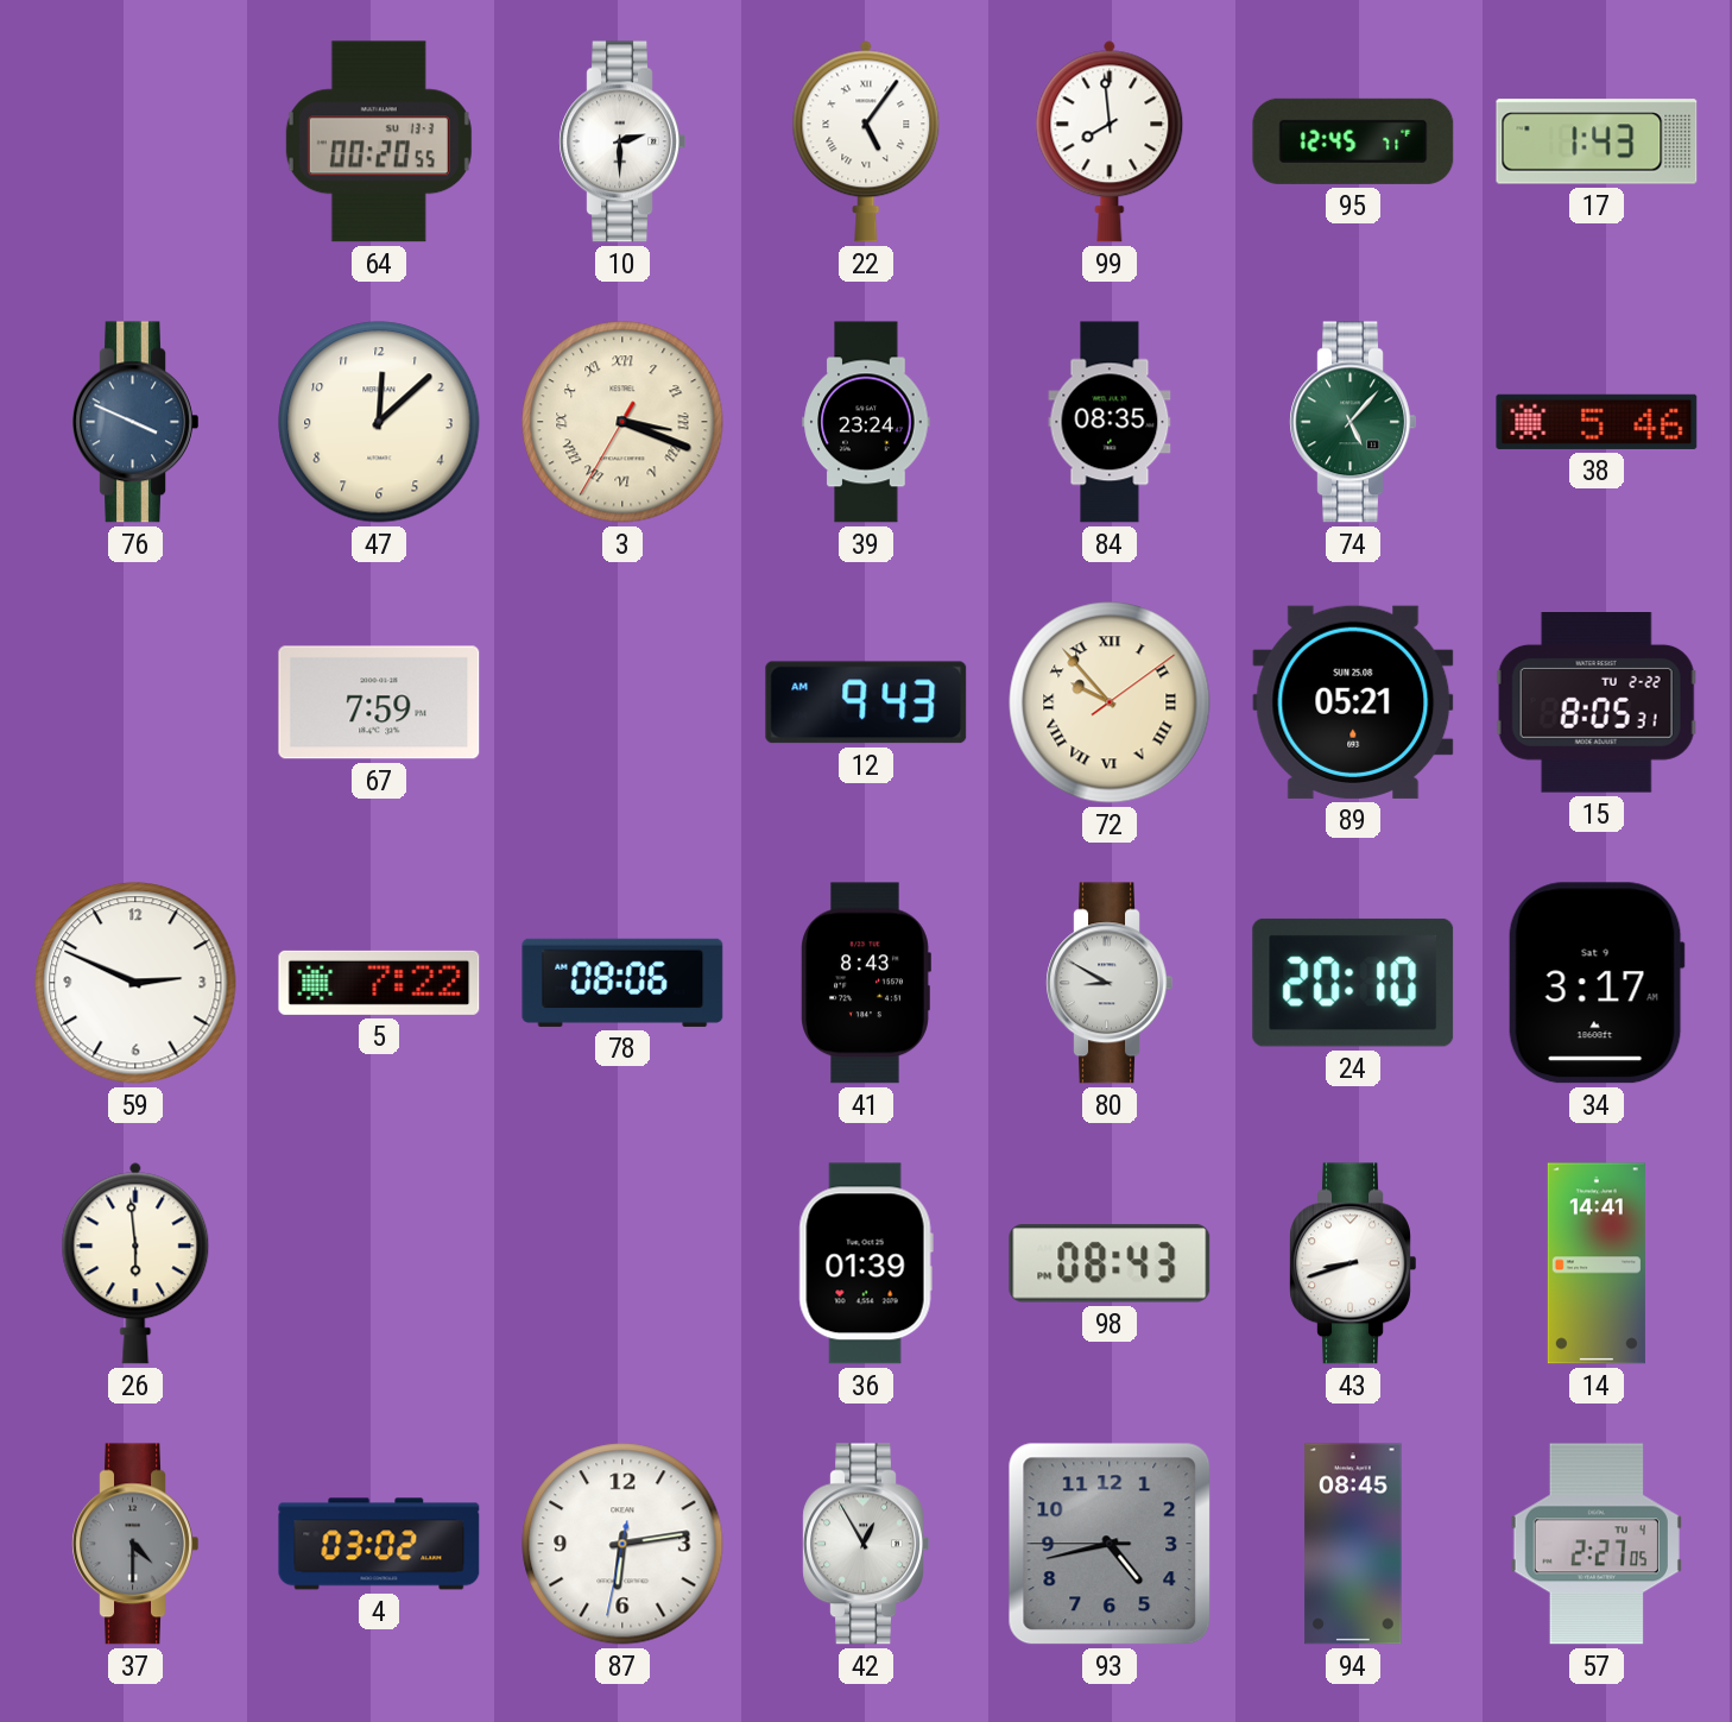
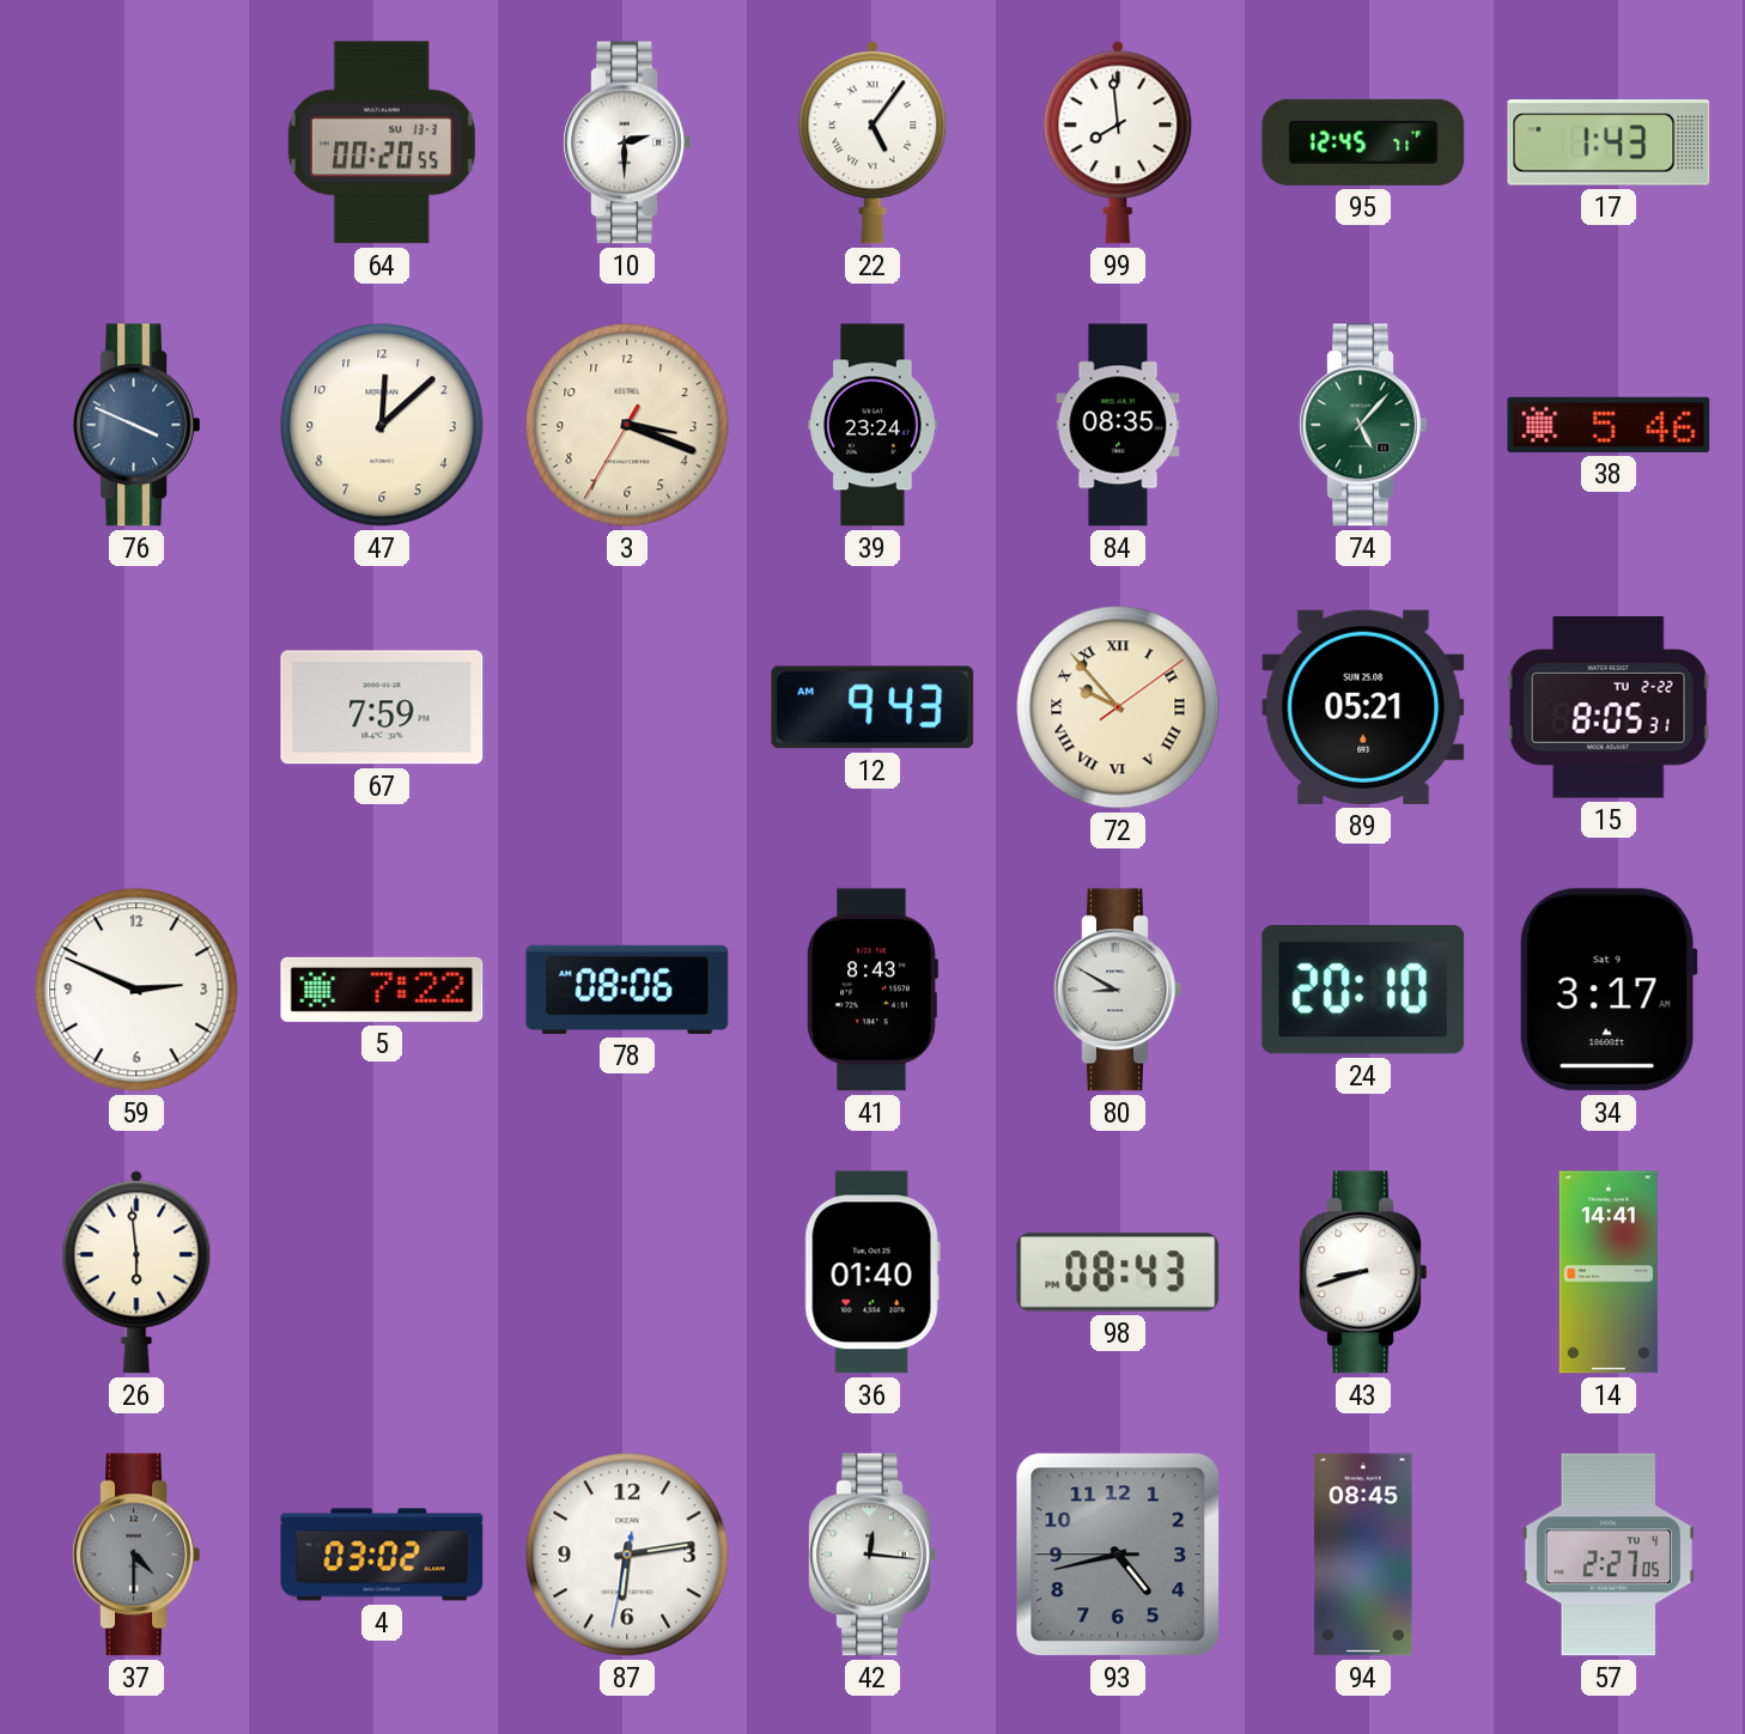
3 numerals: Roman -> Arabic
36: 01:39 -> 01:40
42: 12:55 -> 12:16
